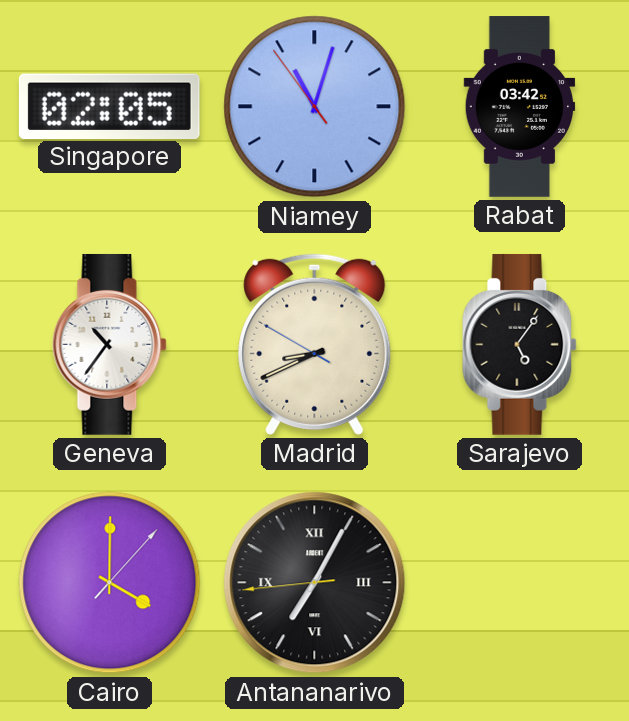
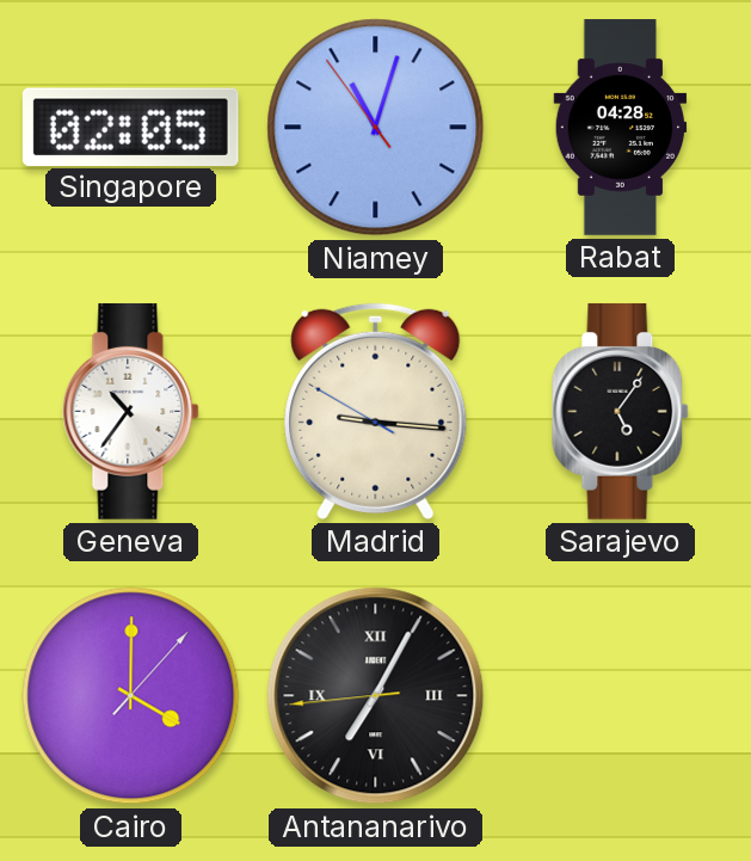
Rabat: 03:42 -> 04:28
Madrid: 8:40 -> 9:15
